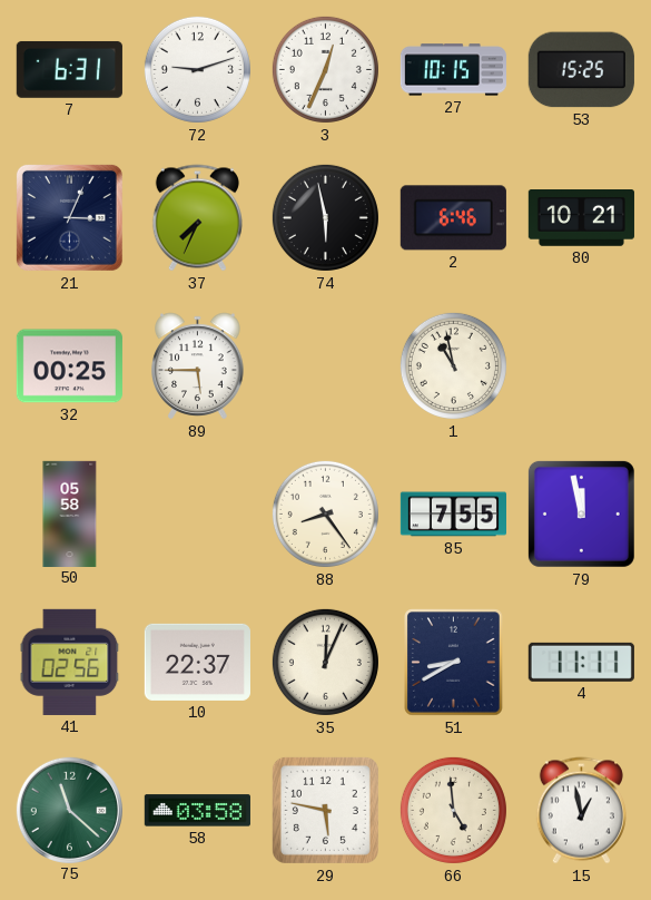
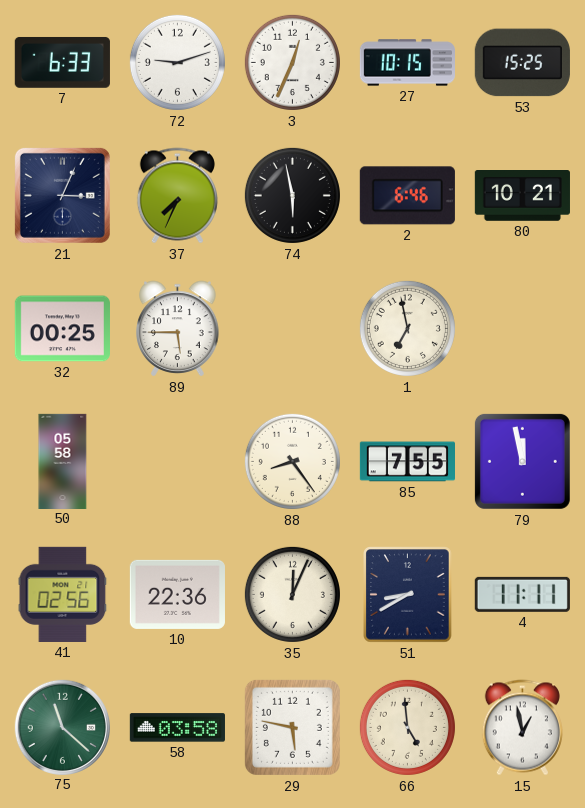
7: 6:31 -> 6:33
1: 10:58 -> 6:58
10: 22:37 -> 22:36
